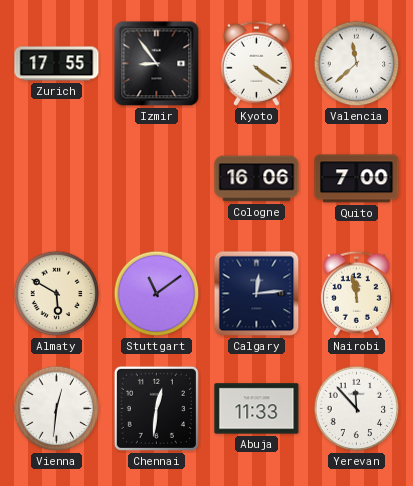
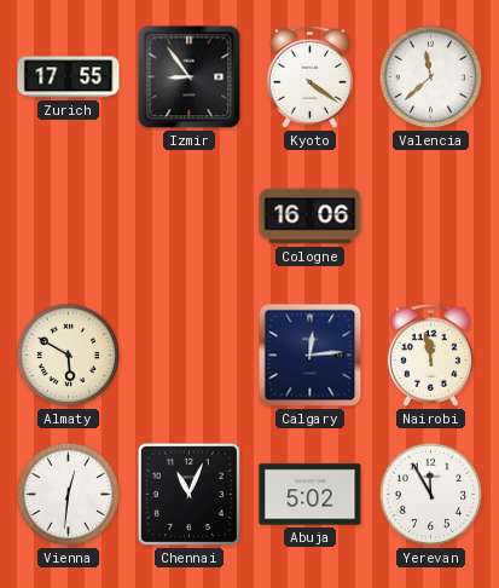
Quito: 7:00 -> none
Stuttgart: 11:09 -> none
Chennai: 12:31 -> 11:04
Abuja: 11:33 -> 5:02
Yerevan: 11:53 -> 11:55
